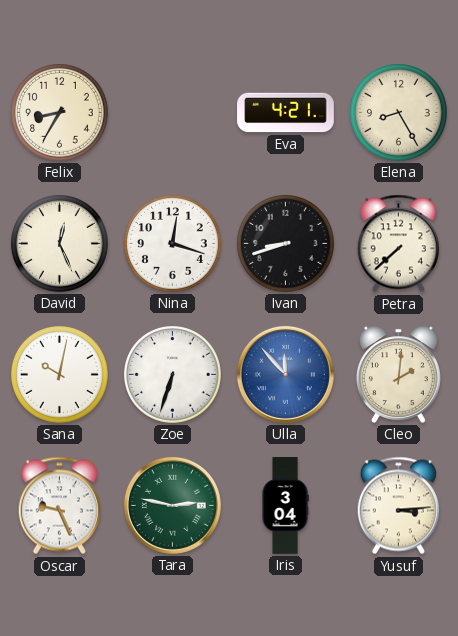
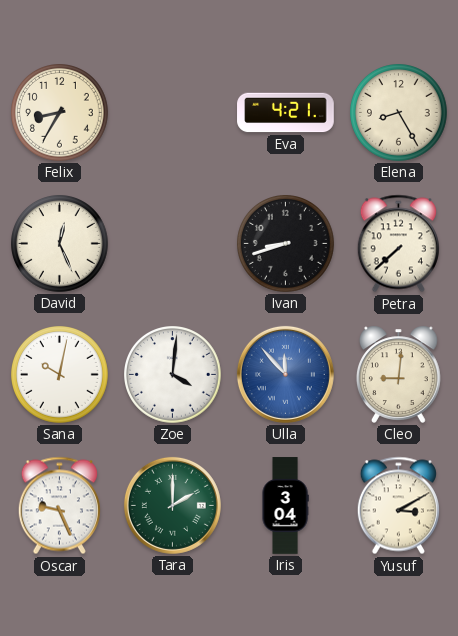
Nina: 12:18 -> none
Zoe: 6:33 -> 4:01
Cleo: 2:01 -> 9:01
Tara: 2:47 -> 2:00
Yusuf: 3:14 -> 3:10
